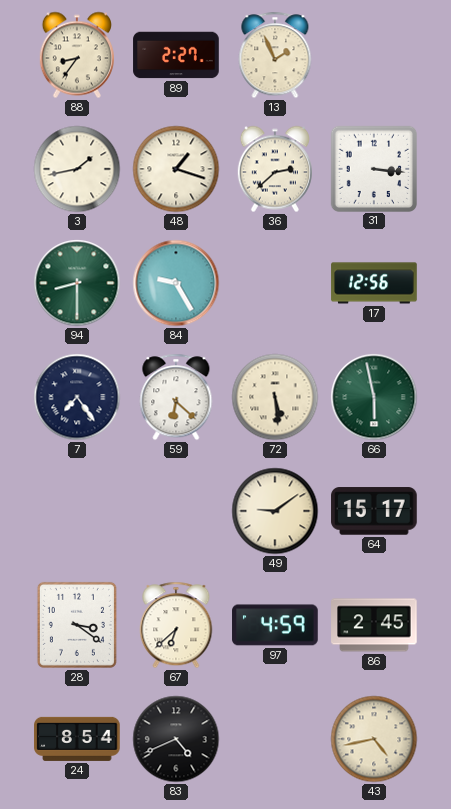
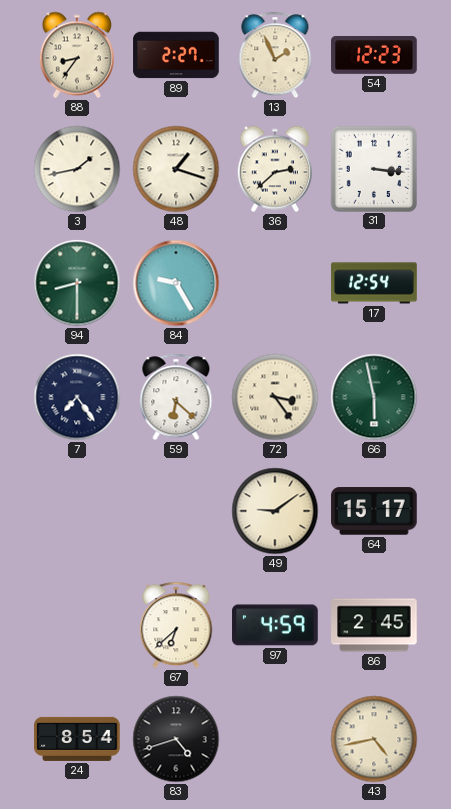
54: none -> 12:23
17: 12:56 -> 12:54
72: 5:29 -> 3:24
28: 3:21 -> none
83: 4:41 -> 4:42
